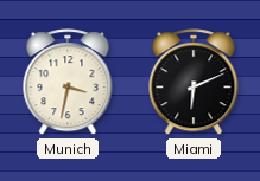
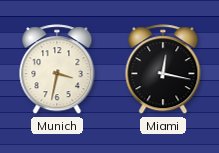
Miami: 6:11 -> 12:17
